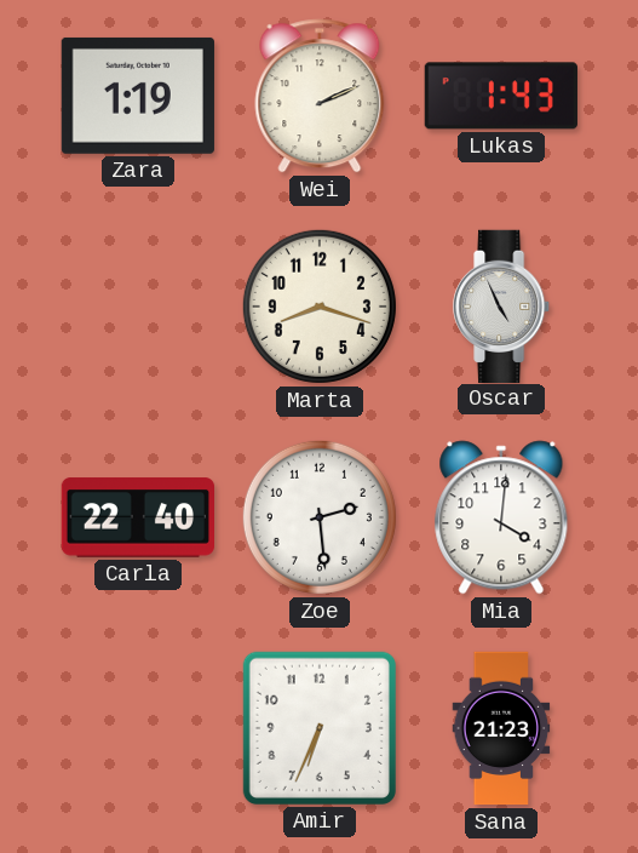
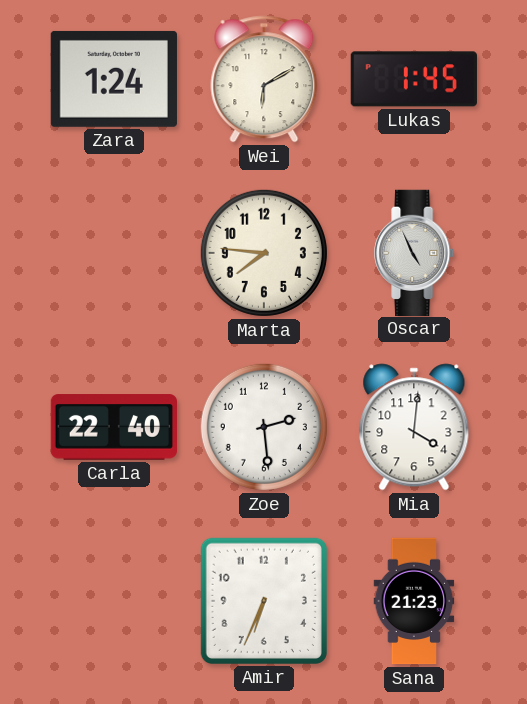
Zara: 1:19 -> 1:24
Wei: 2:11 -> 6:10
Lukas: 1:43 -> 1:45
Marta: 8:18 -> 7:46
